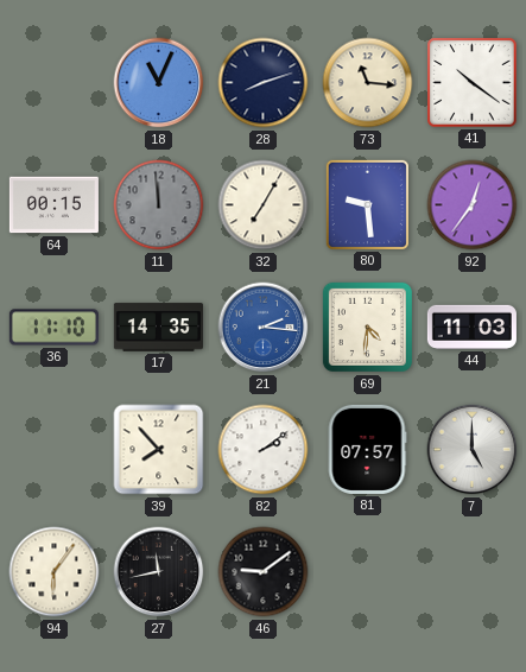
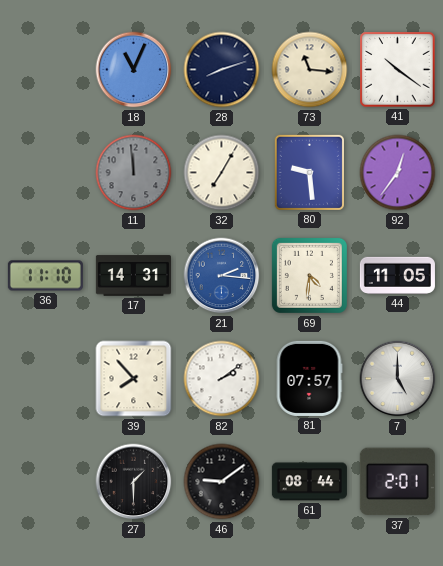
64: 00:15 -> none
17: 14:35 -> 14:31
44: 11:03 -> 11:05
94: 6:06 -> none
27: 11:43 -> 1:30
61: none -> 08:44
37: none -> 2:01
